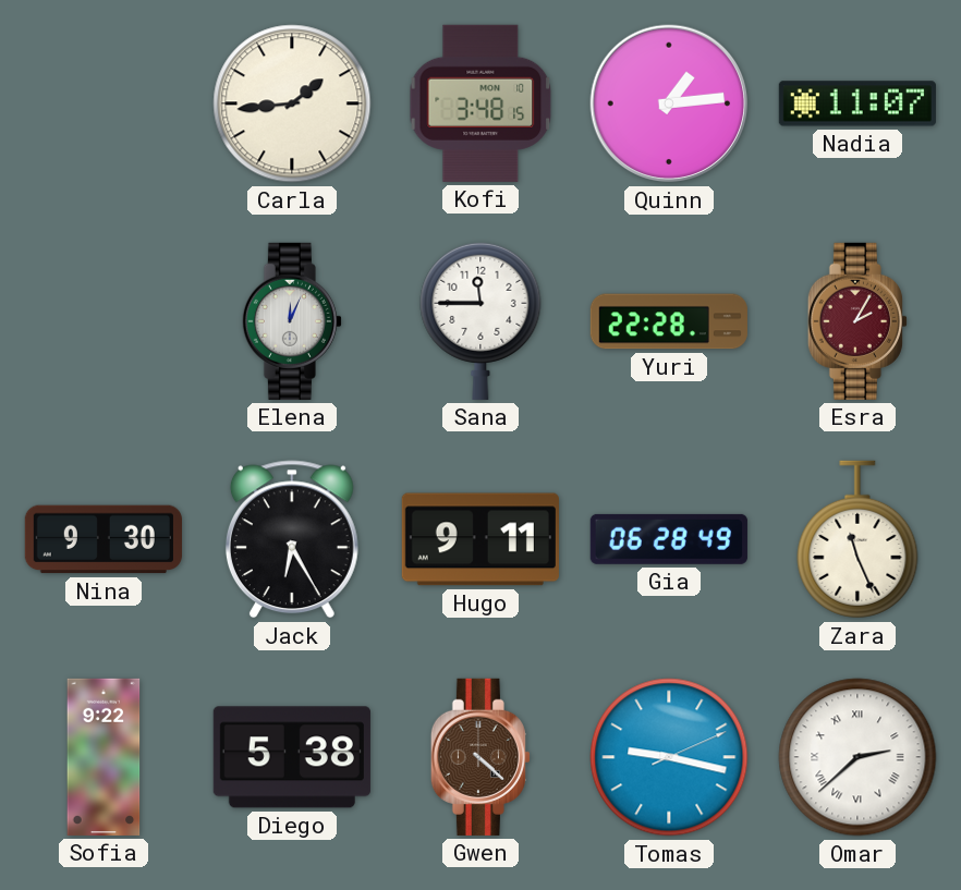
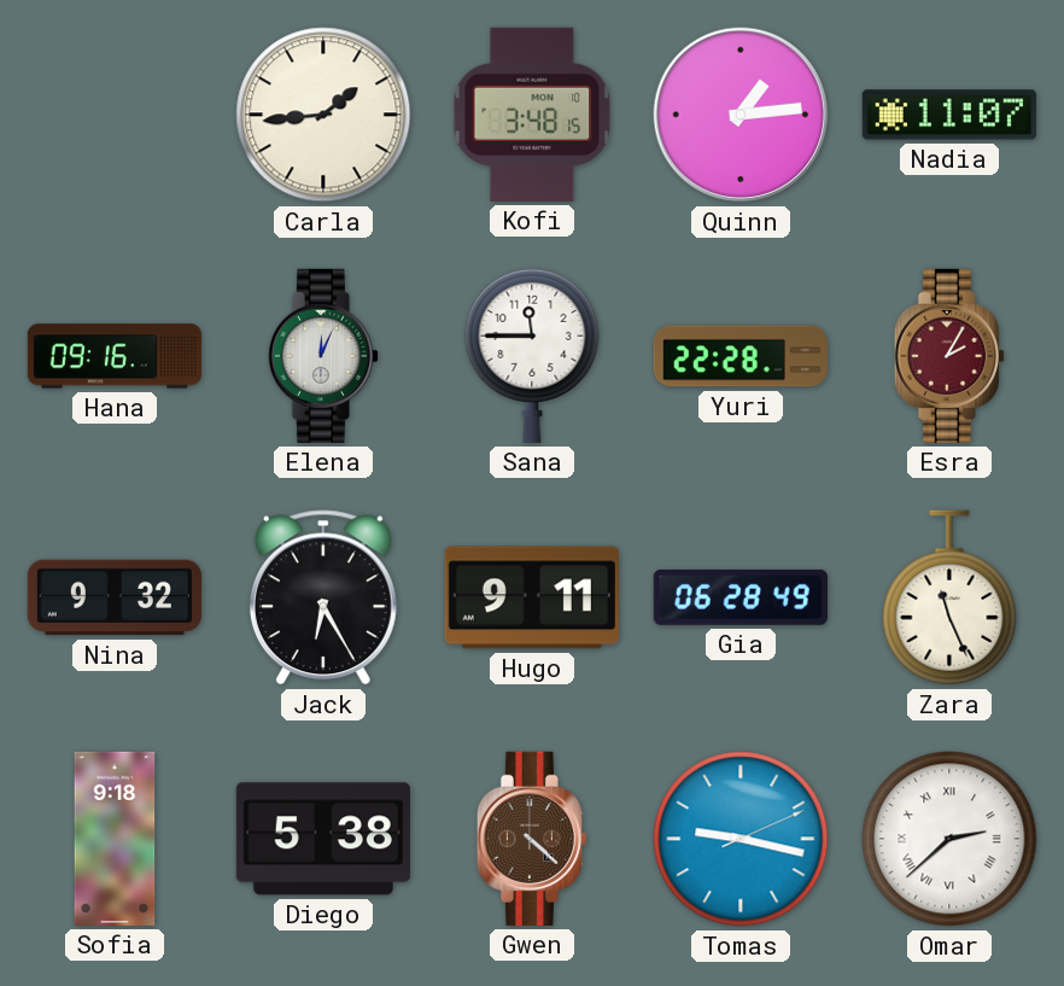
Hana: none -> 09:16
Nina: 9:30 -> 9:32
Sofia: 9:22 -> 9:18
